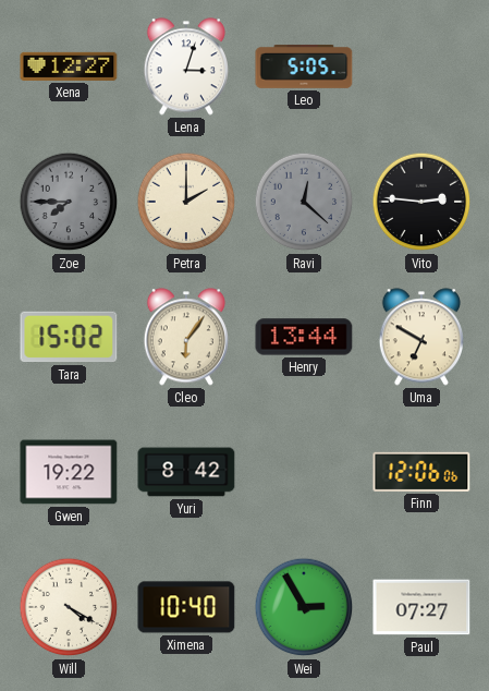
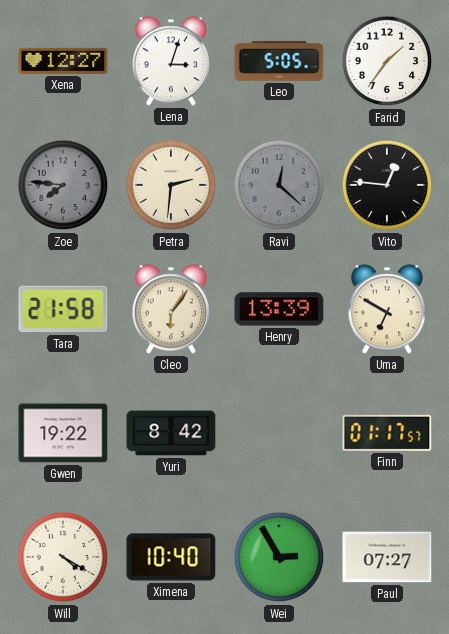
Farid: none -> 1:36
Zoe: 7:45 -> 7:46
Petra: 2:00 -> 2:31
Vito: 2:46 -> 12:46
Tara: 15:02 -> 21:58
Henry: 13:44 -> 13:39
Finn: 12:06 -> 01:17
